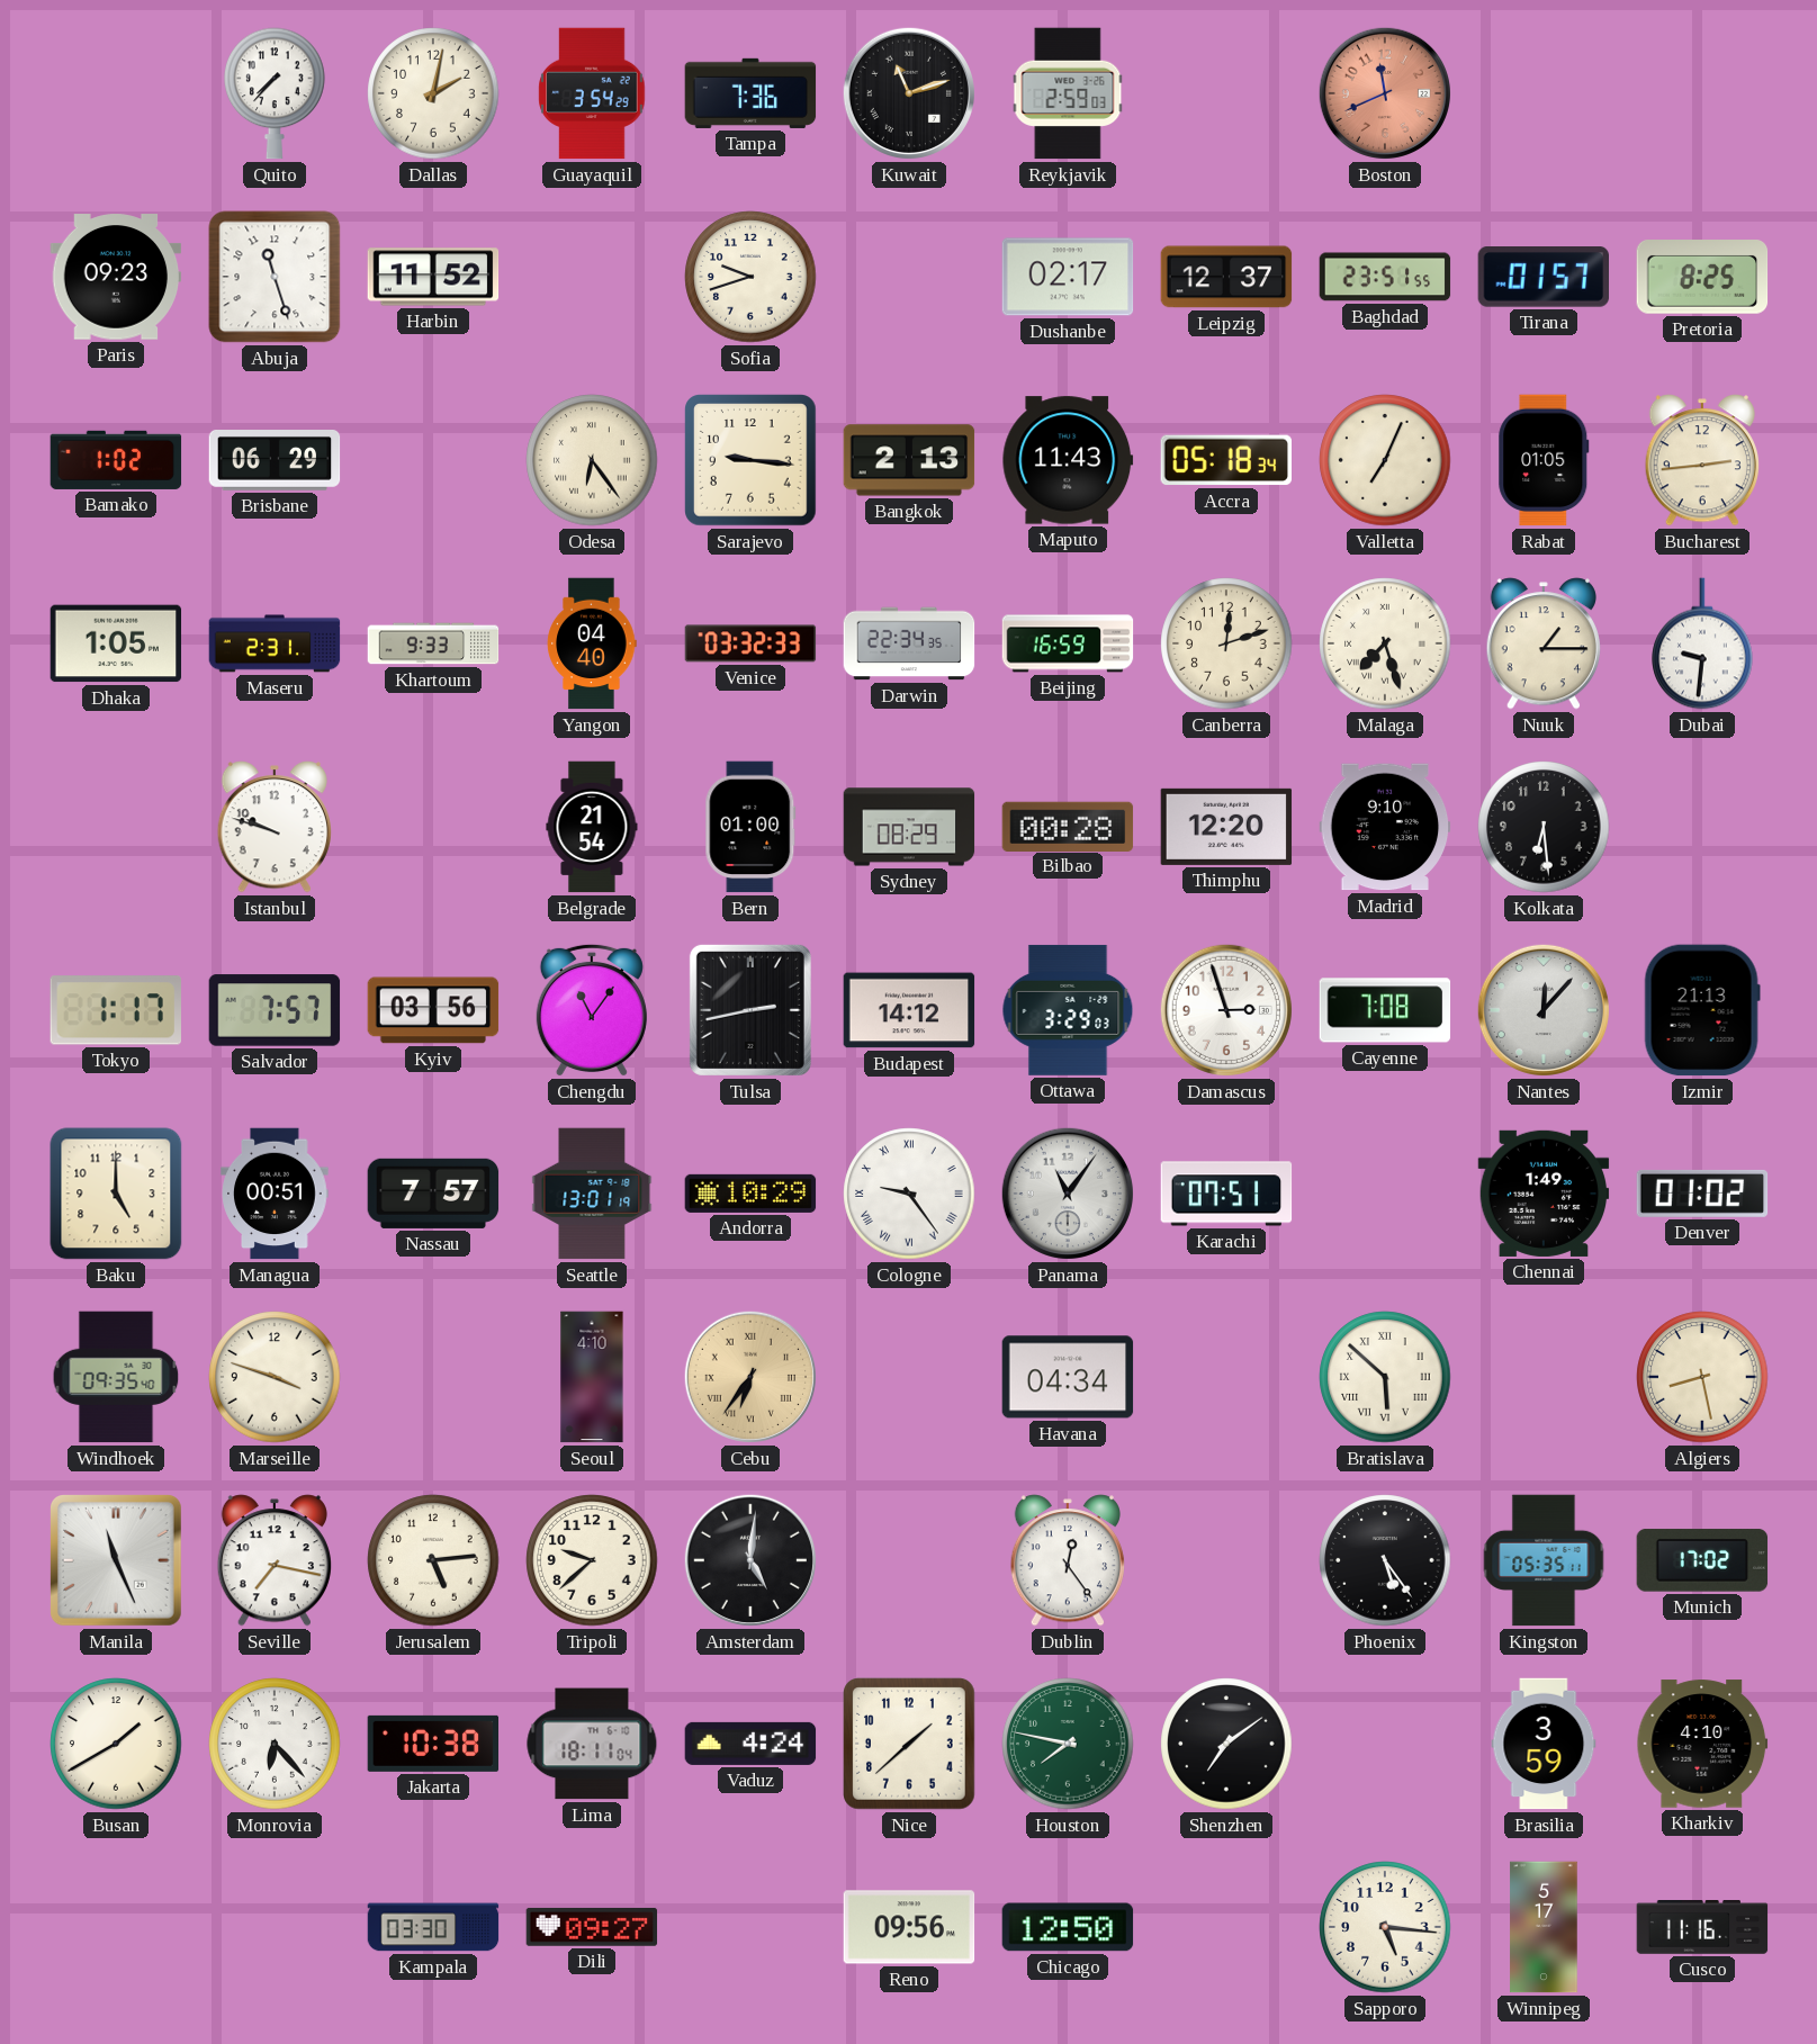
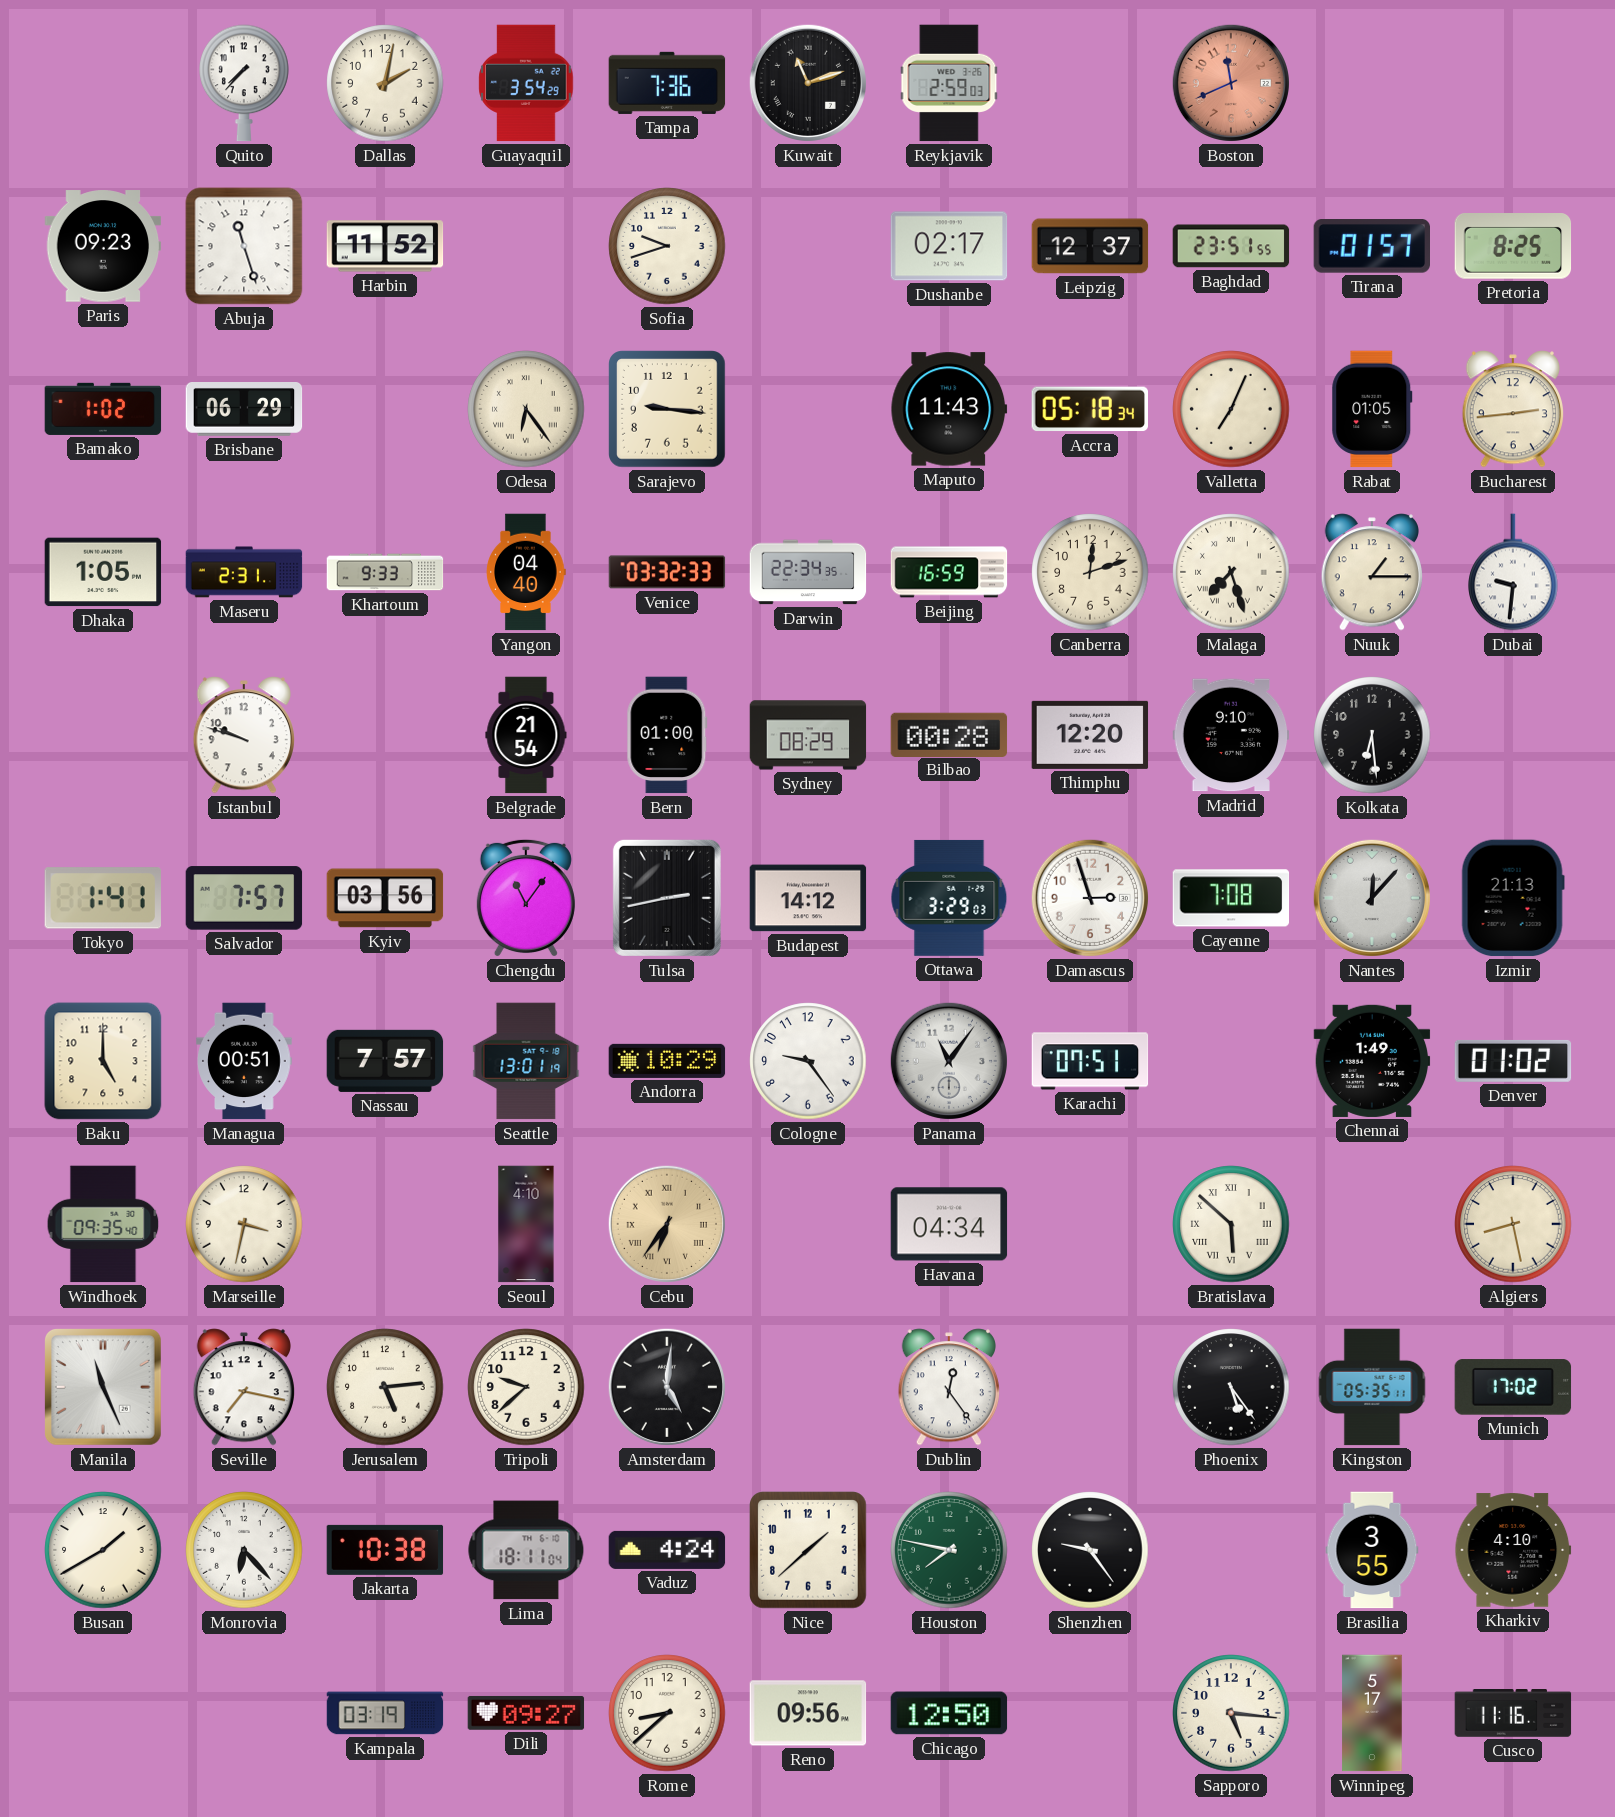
Bangkok: 2:13 -> none
Tokyo: 1:17 -> 1:41
Cologne numerals: Roman -> Arabic
Marseille: 3:48 -> 3:32
Shenzhen: 7:09 -> 9:24
Brasilia: 3:59 -> 3:55
Kampala: 03:30 -> 03:19
Rome: none -> 8:38
